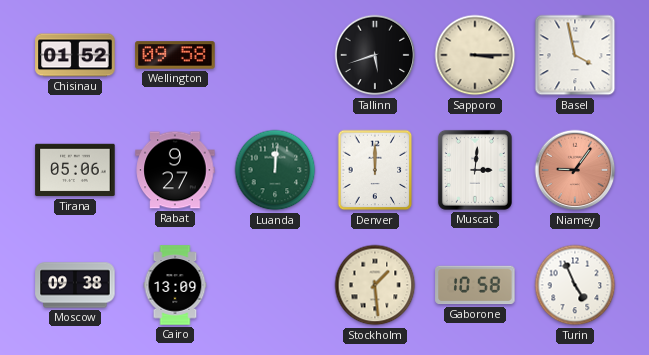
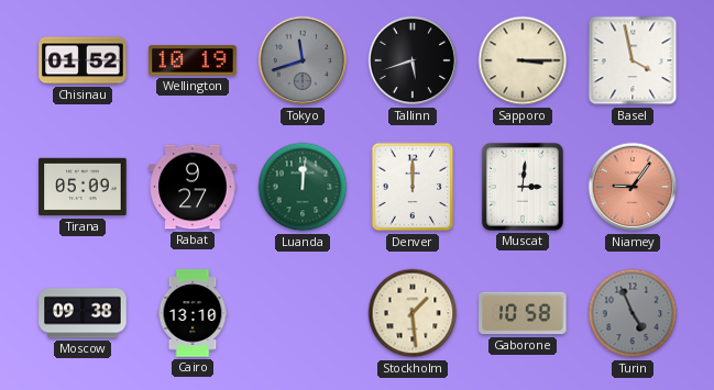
Wellington: 09:58 -> 10:19
Tokyo: none -> 11:42
Tirana: 05:06 -> 05:09
Cairo: 13:09 -> 13:10
Turin dial: white -> grey
